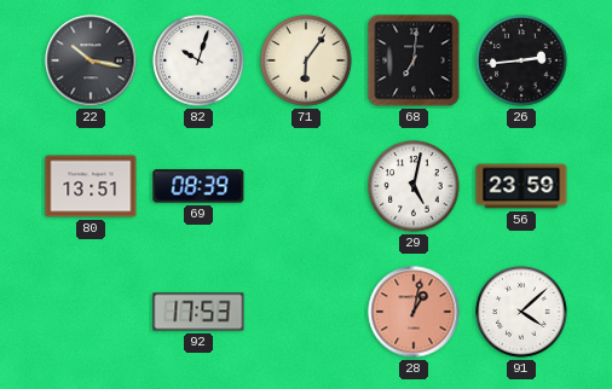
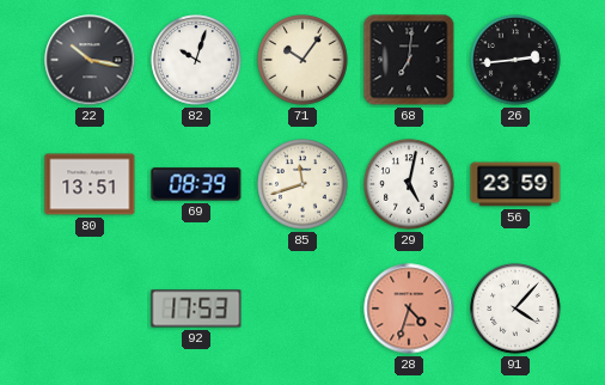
71: 6:06 -> 10:06
85: none -> 11:42
28: 1:02 -> 4:33
91: 4:08 -> 4:07
